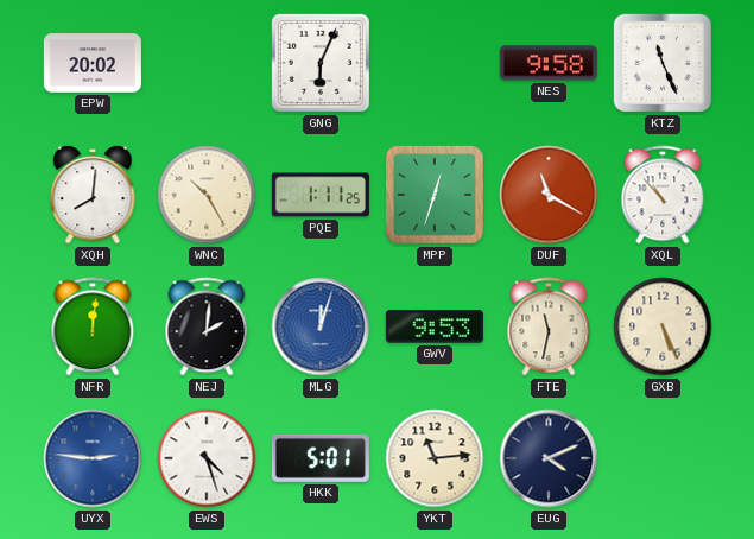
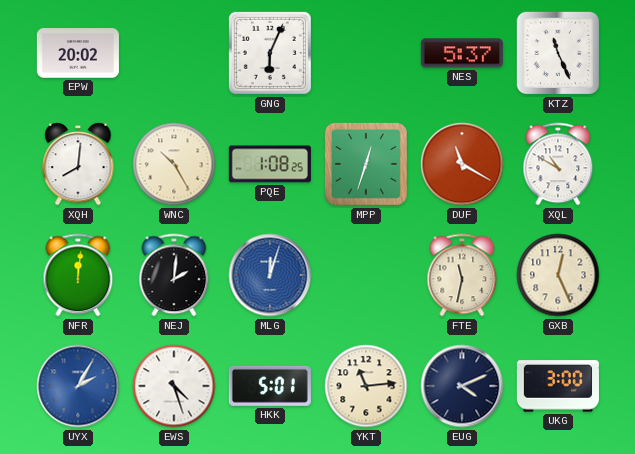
NES: 9:58 -> 5:37
PQE: 1:11 -> 1:08
XQL: 10:53 -> 10:50
GWV: 9:53 -> none
GXB: 5:26 -> 12:26
UYX: 2:46 -> 2:05
UKG: none -> 3:00
